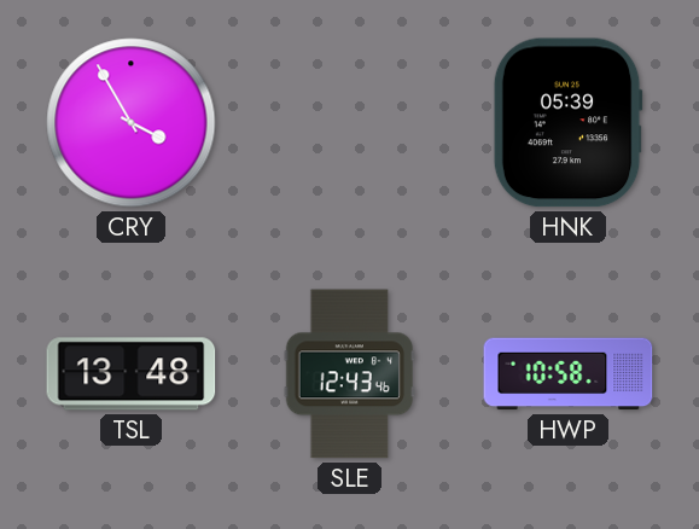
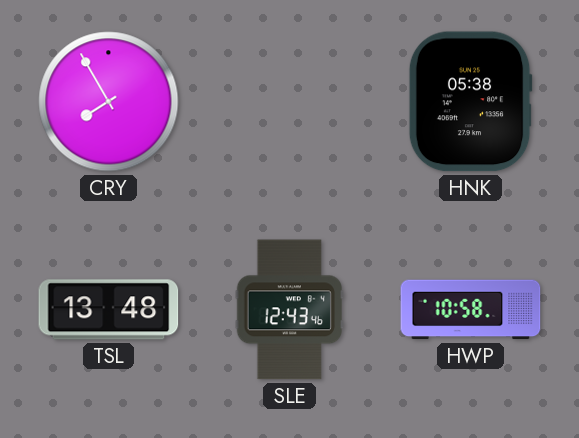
CRY: 3:55 -> 7:55
HNK: 05:39 -> 05:38
